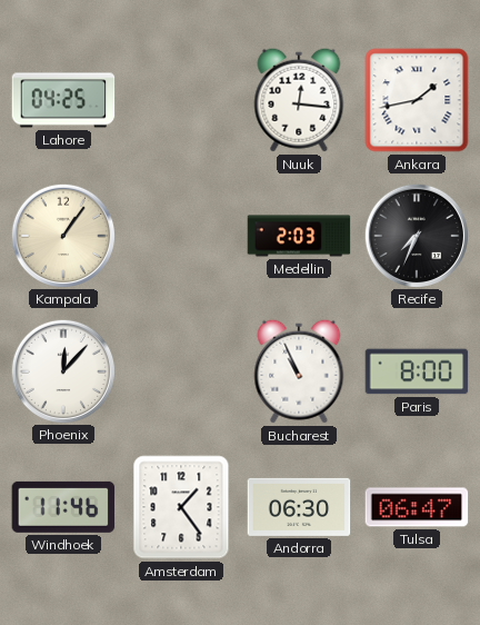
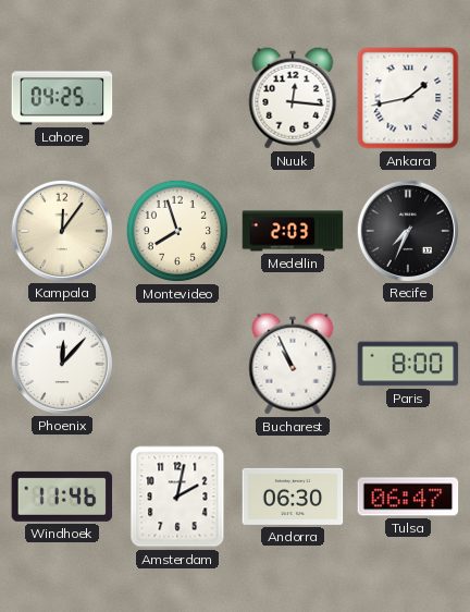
Kampala: 1:06 -> 12:06
Montevideo: none -> 7:57
Amsterdam: 1:24 -> 2:02
